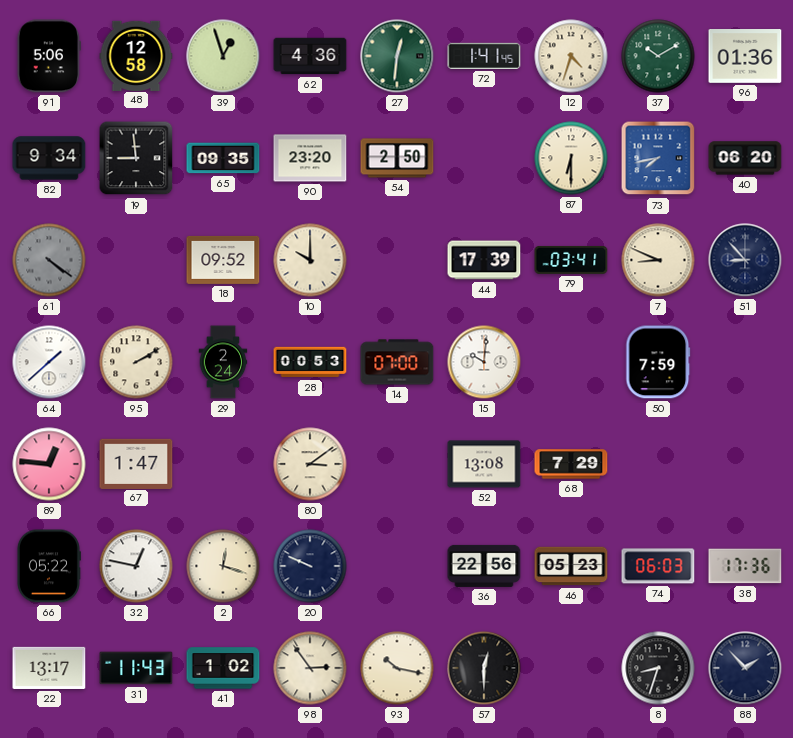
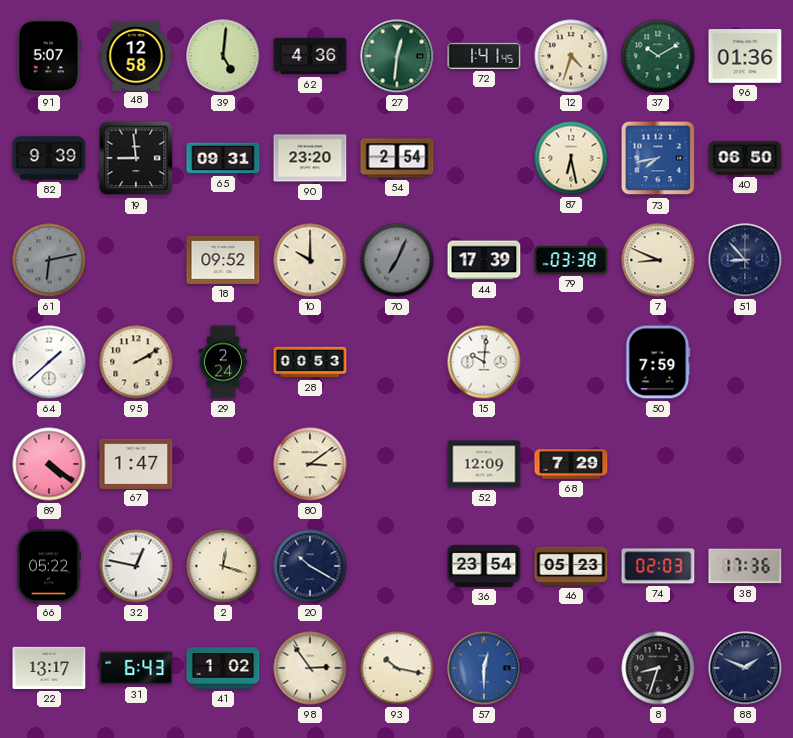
91: 5:06 -> 5:07
39: 12:57 -> 5:01
82: 9:34 -> 9:39
65: 09:35 -> 09:31
54: 2:50 -> 2:54
87: 6:30 -> 6:28
40: 06:20 -> 06:50
61: 4:21 -> 6:13
70: none -> 7:04
79: 03:41 -> 03:38
14: 07:00 -> none
89: 12:46 -> 4:21
52: 13:08 -> 12:09
20: 9:49 -> 10:20
36: 22:56 -> 23:54
74: 06:03 -> 02:03
31: 11:43 -> 6:43
57 dial: black -> blue
88: 1:53 -> 1:49
